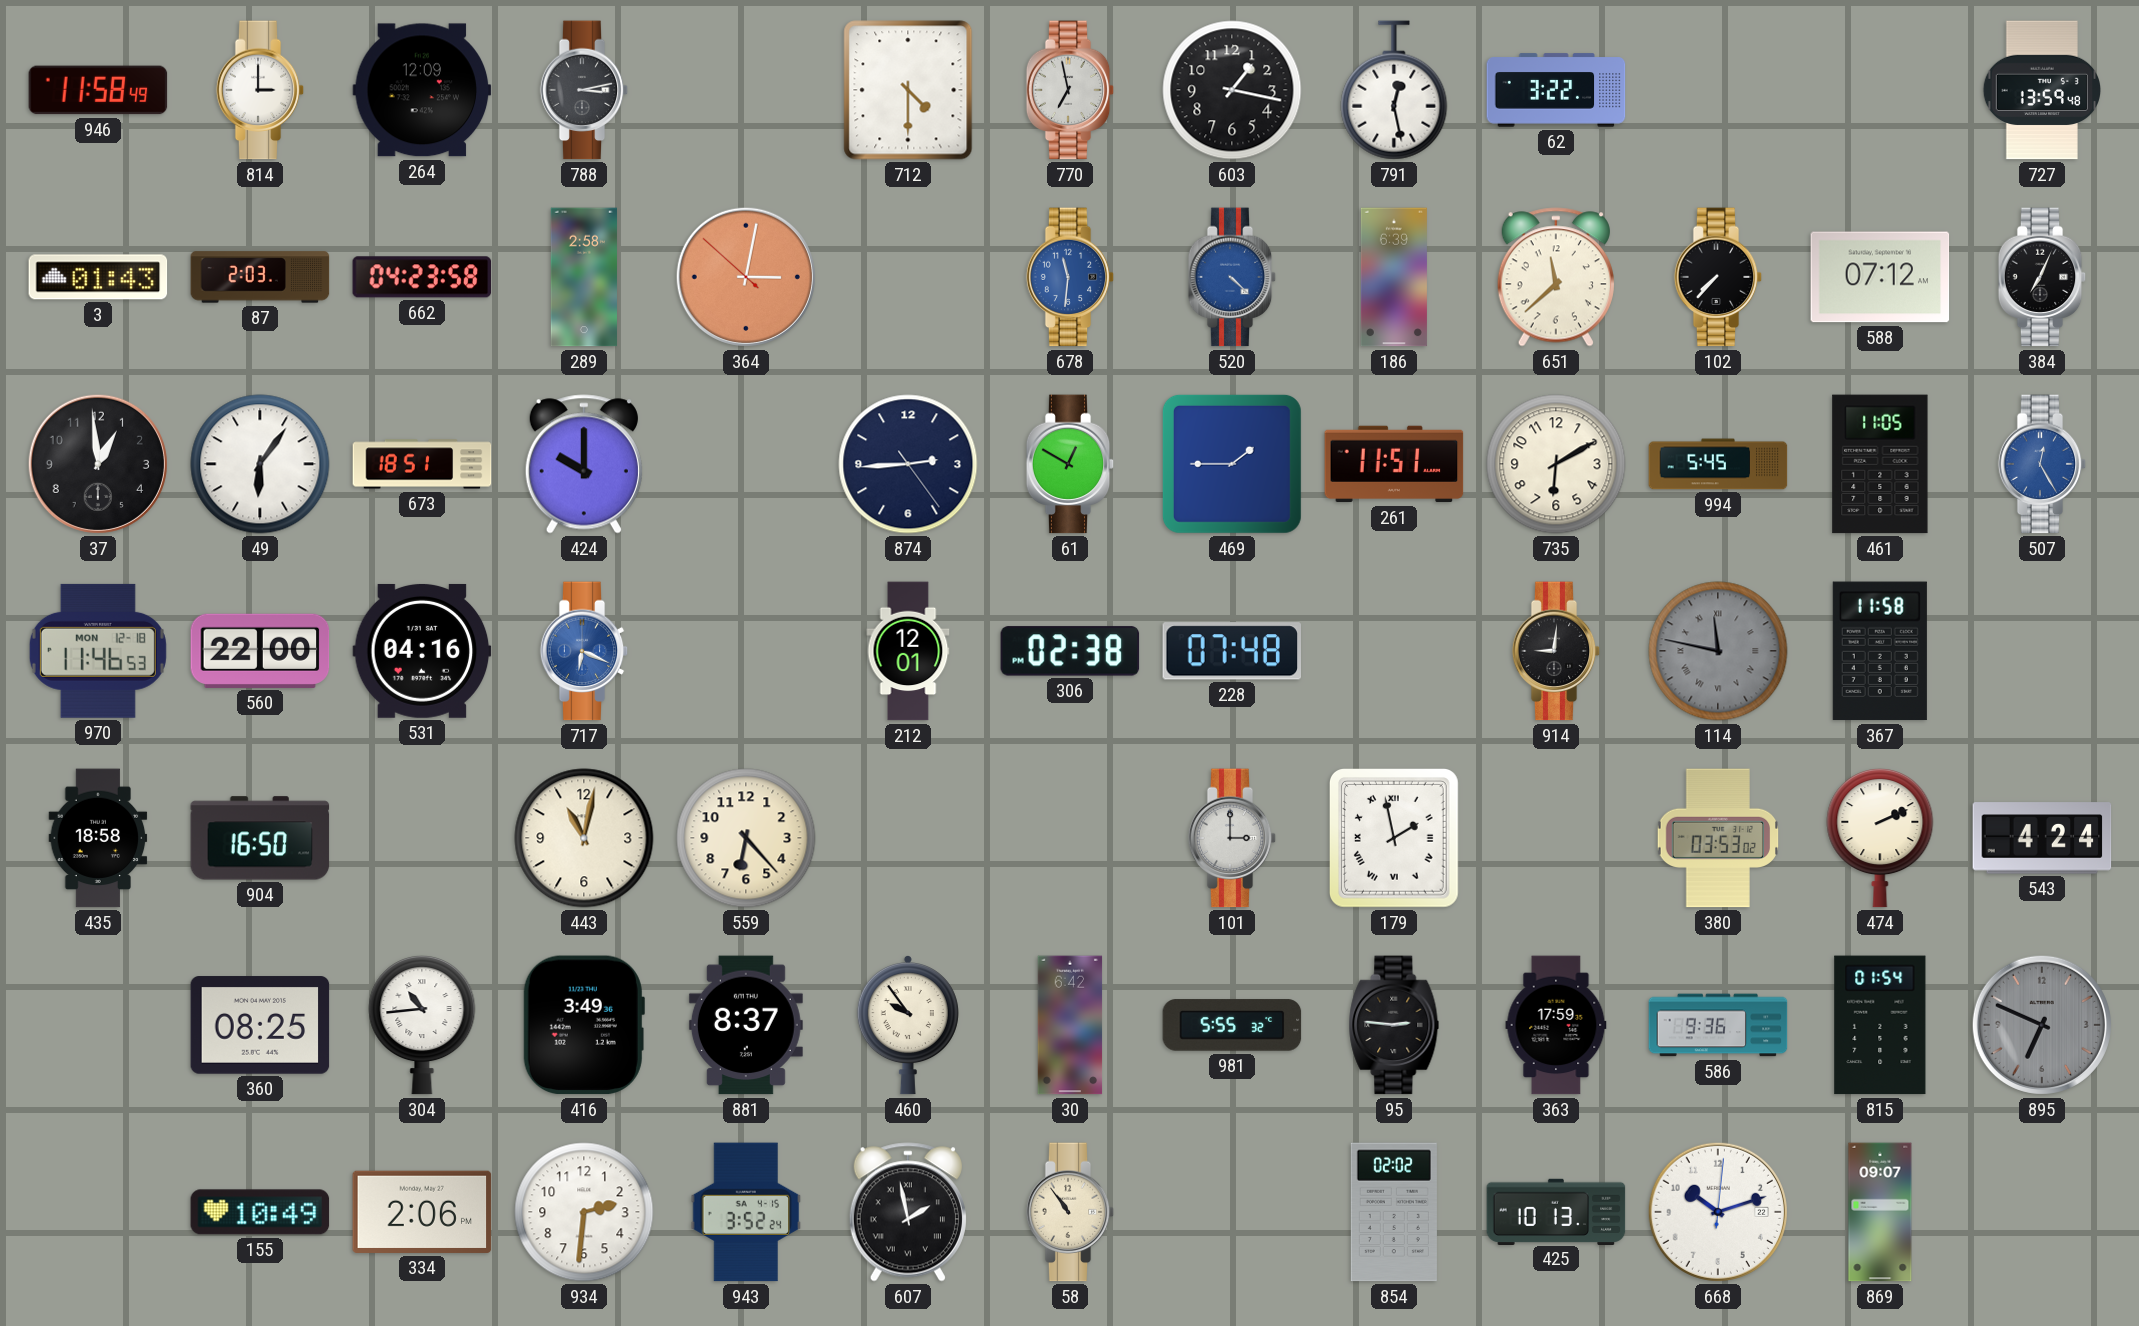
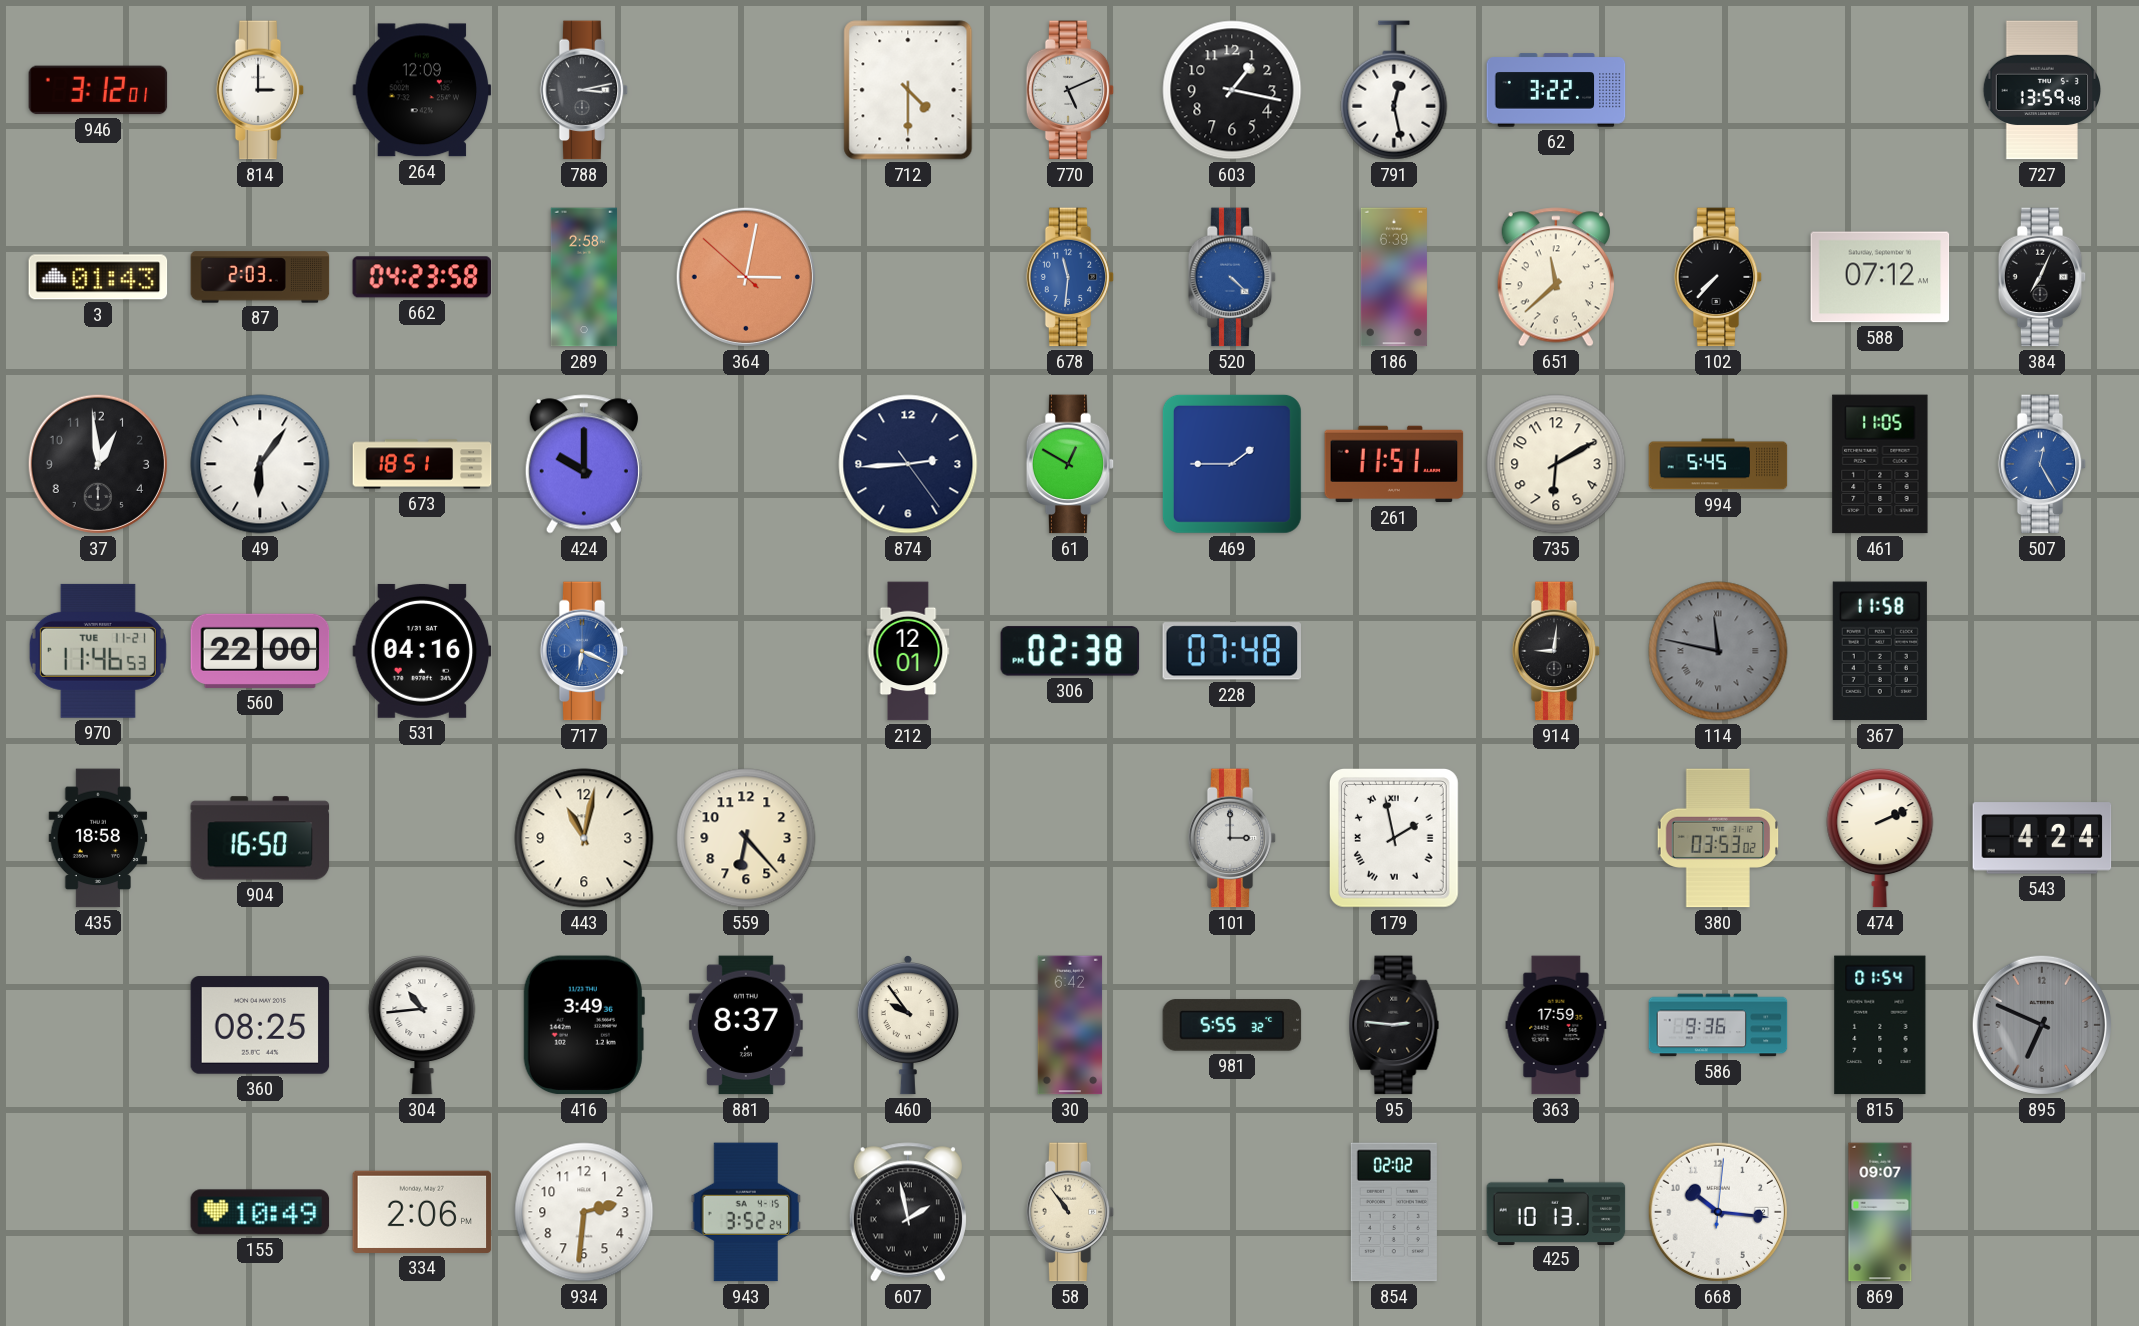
946: 11:58 -> 3:12
770: 6:58 -> 5:11
970 date: MON 12-18 -> TUE 11-21
668: 10:12 -> 10:16
